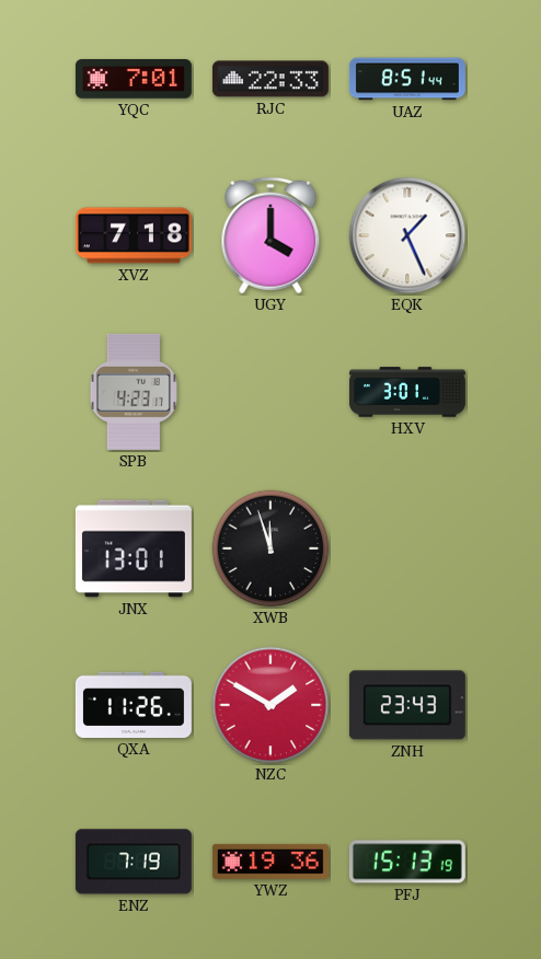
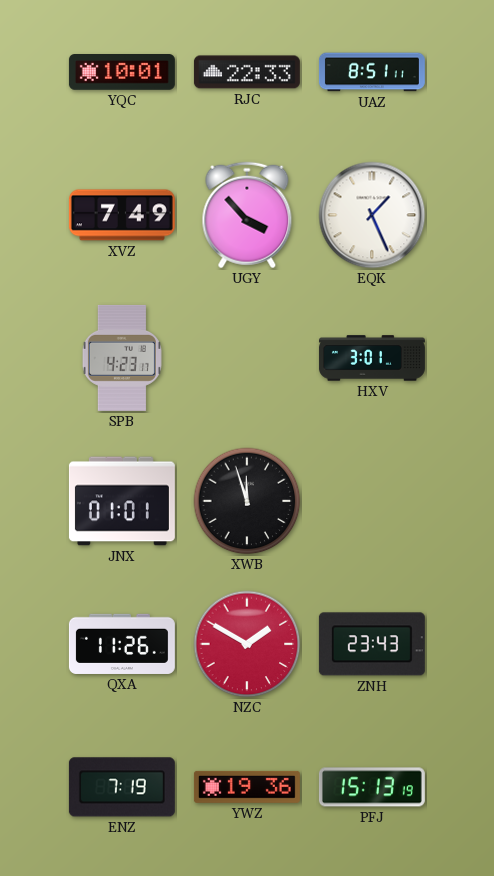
YQC: 7:01 -> 10:01
UAZ: 8:51:44 -> 8:51:11
XVZ: 7:18 -> 7:49
UGY: 4:00 -> 3:53
JNX: 13:01 -> 01:01
